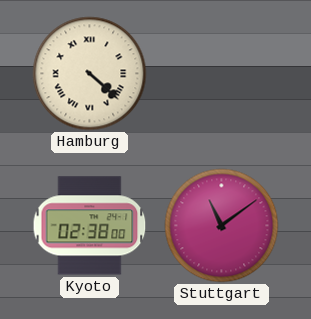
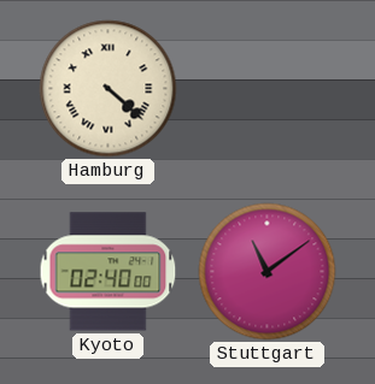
Kyoto: 02:38 -> 02:40
